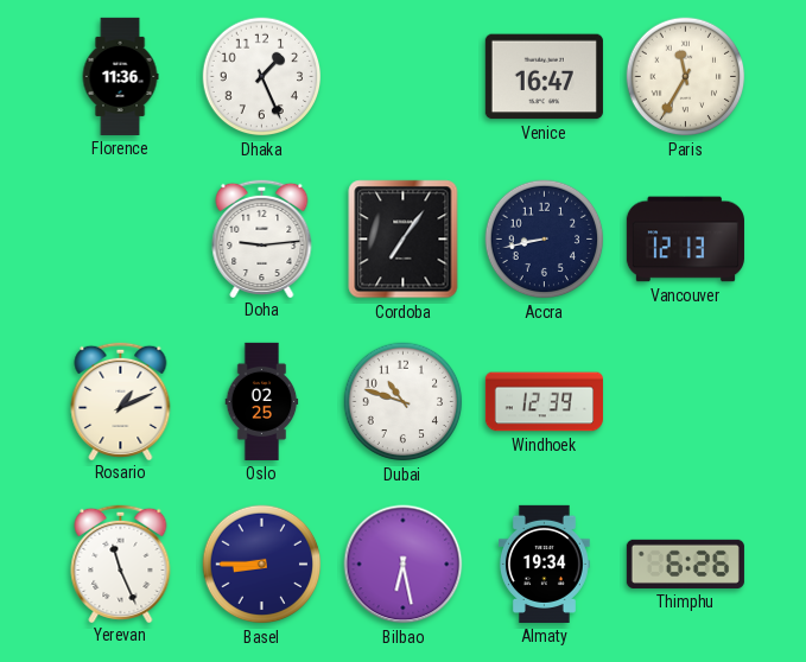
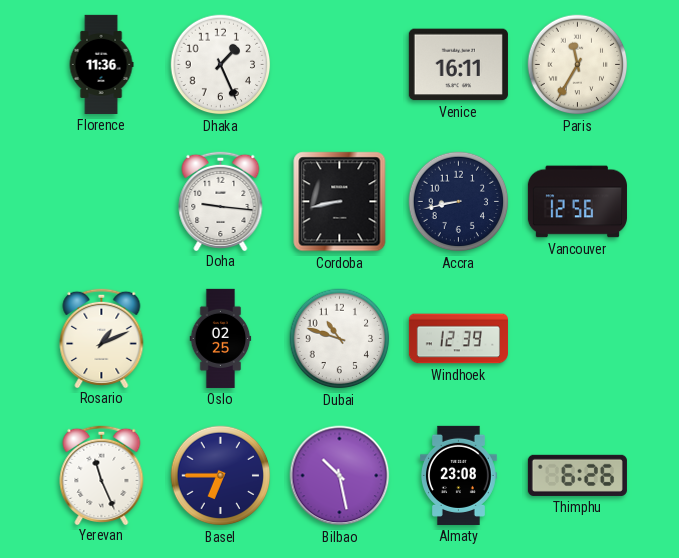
Venice: 16:47 -> 16:11
Doha: 9:14 -> 9:16
Cordoba: 7:06 -> 8:43
Vancouver: 12:13 -> 12:56
Basel: 8:45 -> 6:45
Bilbao: 6:28 -> 10:28
Almaty: 19:34 -> 23:08
